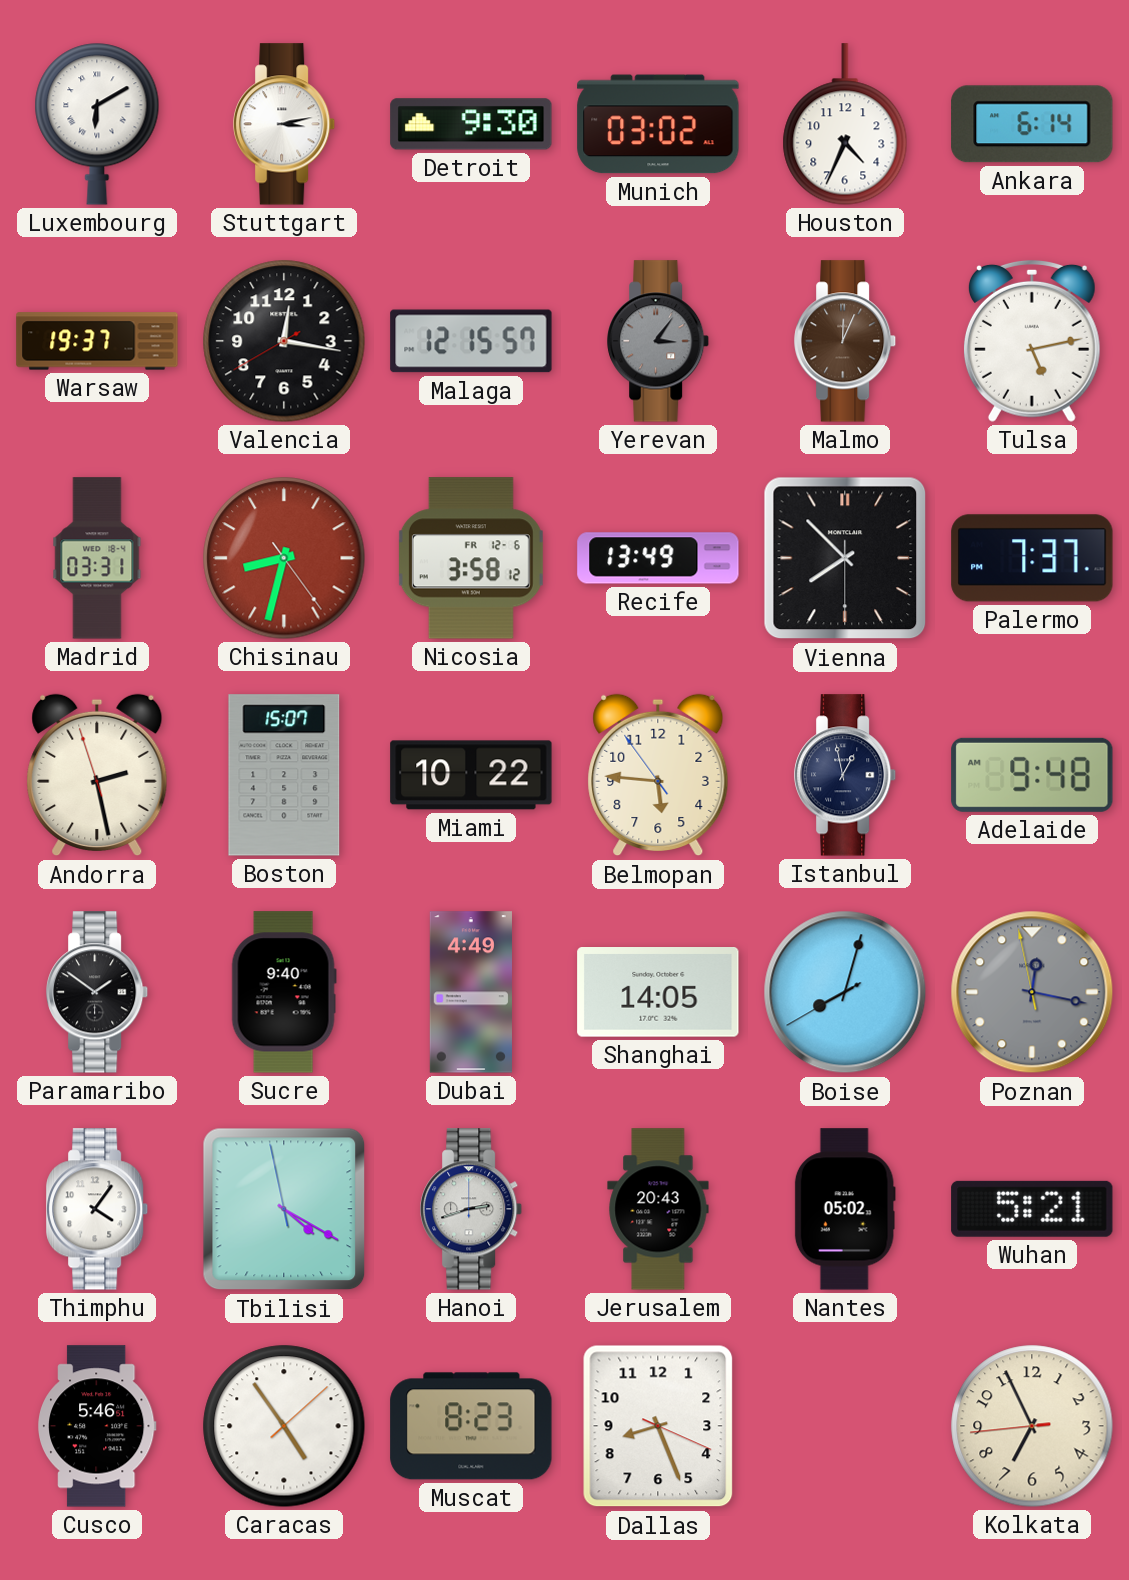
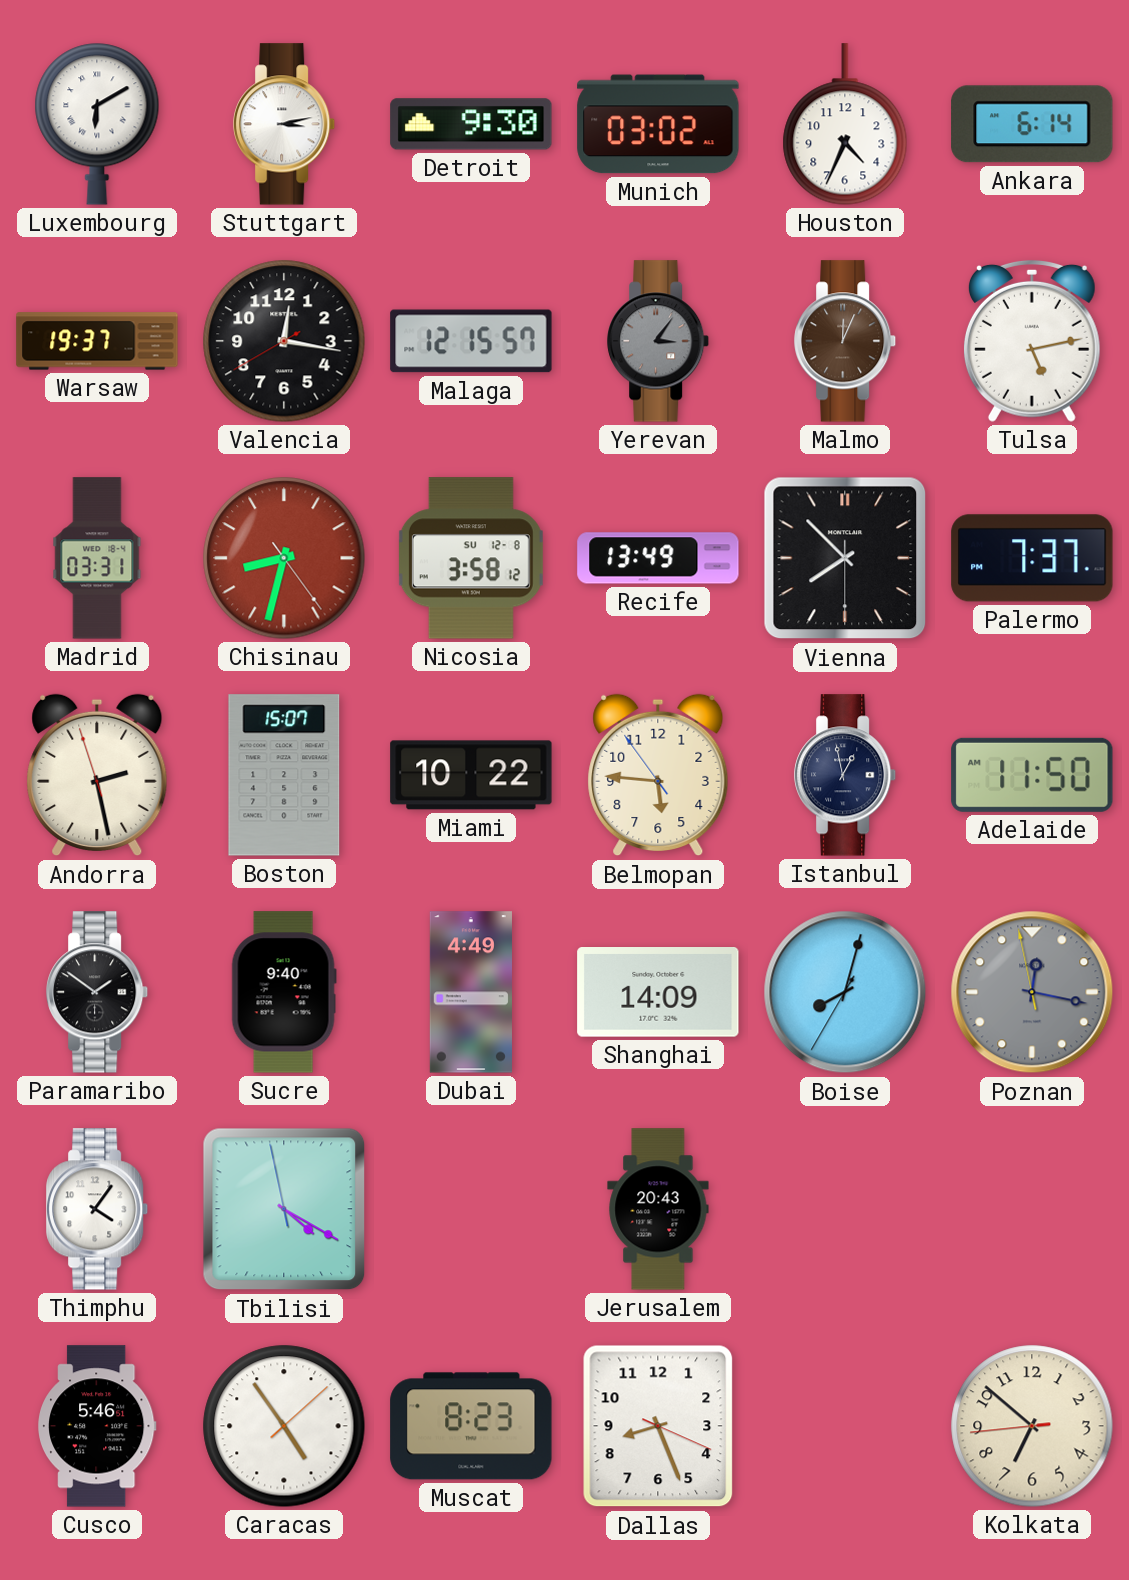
Nicosia date: FR 12-6 -> SU 12-8
Adelaide: 9:48 -> 11:50
Shanghai: 14:05 -> 14:09
Boise: 8:02:40 -> 8:02:35
Hanoi: 2:42 -> none
Nantes: 05:02 -> none
Wuhan: 5:21 -> none
Kolkata: 6:55 -> 6:51
